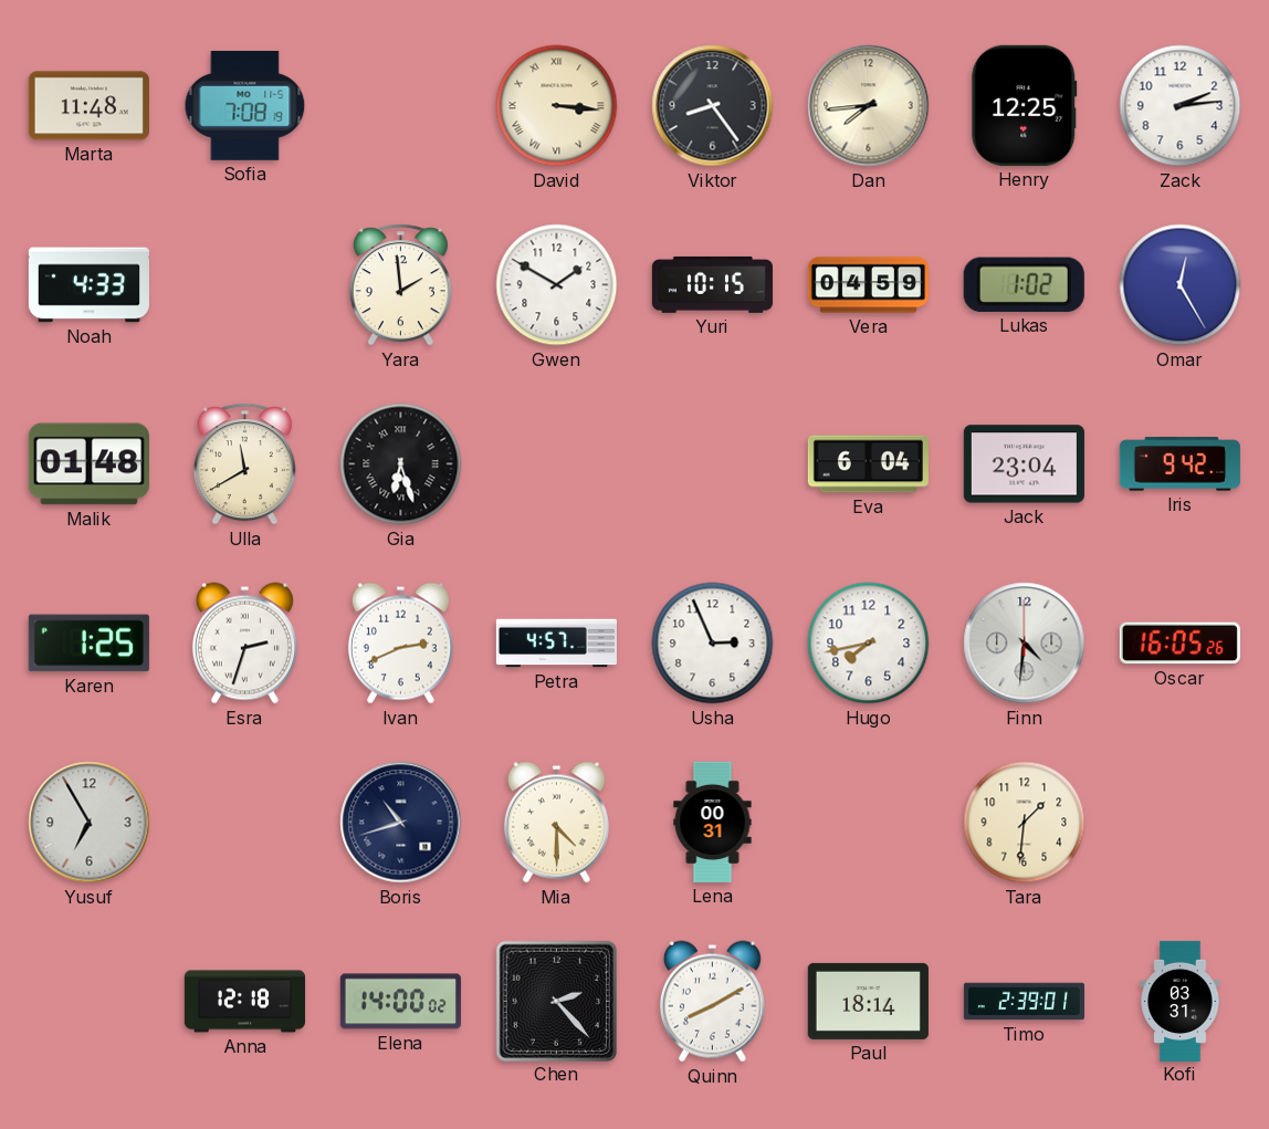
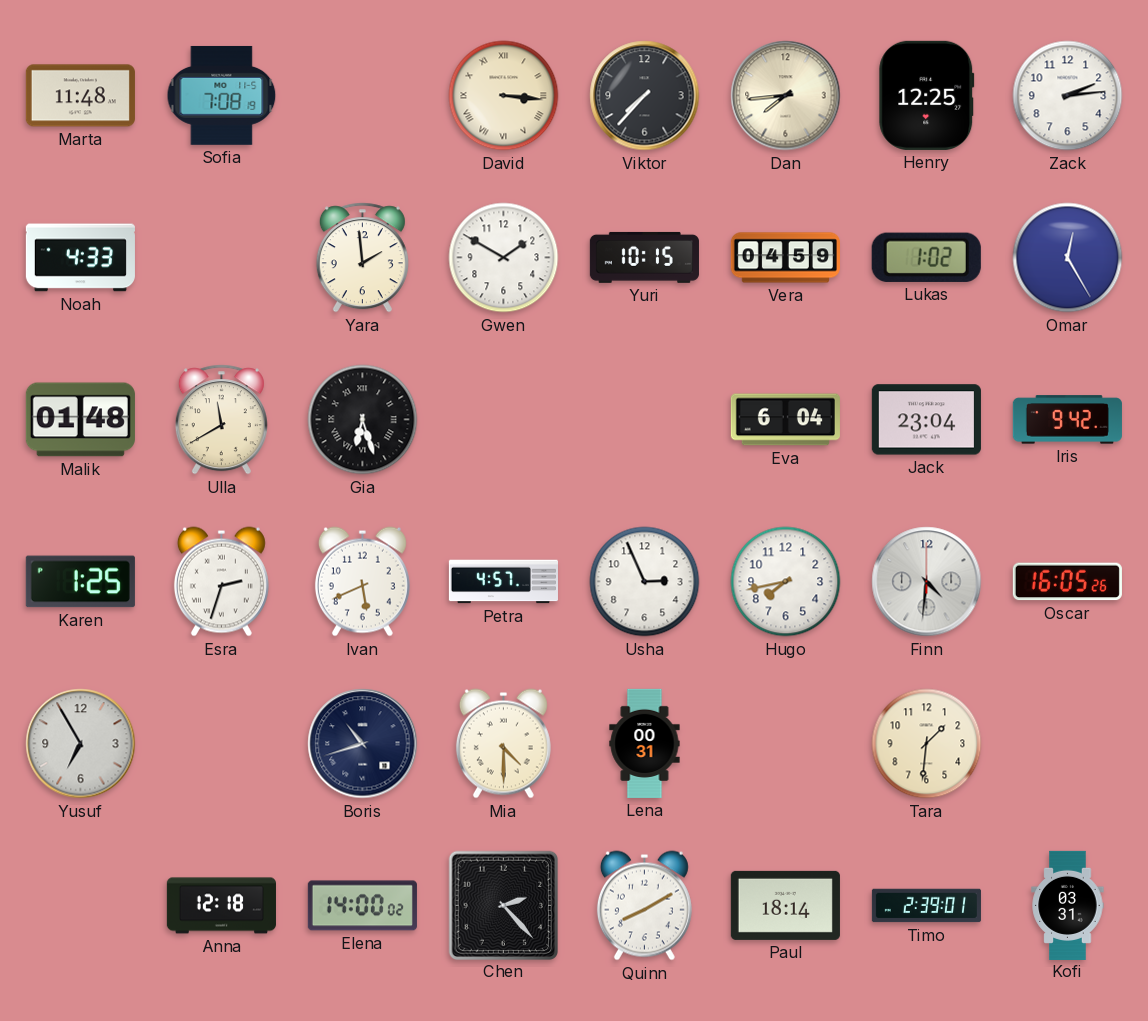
Viktor: 8:24 -> 7:37
Ivan: 2:41 -> 5:41
